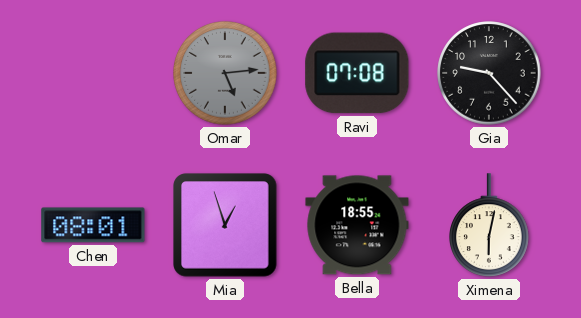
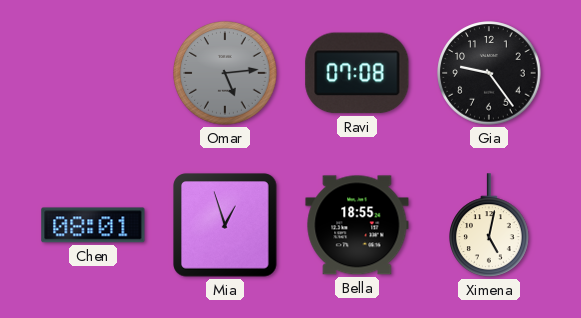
Gia: 9:23 -> 9:24
Ximena: 6:02 -> 5:02
